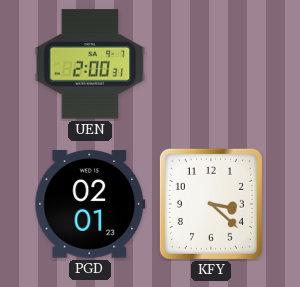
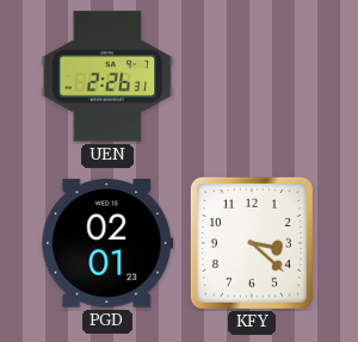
UEN: 2:00 -> 2:26
